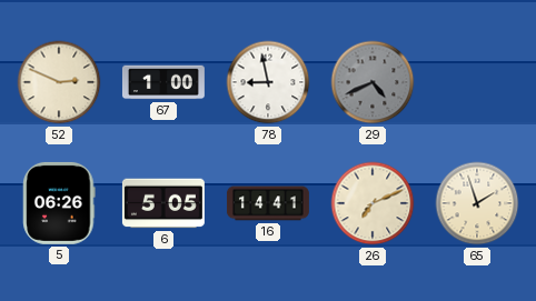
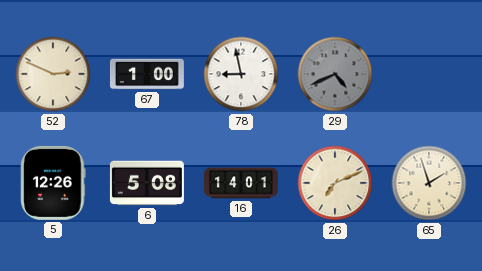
5: 06:26 -> 12:26
6: 5:05 -> 5:08
16: 14:41 -> 14:01
